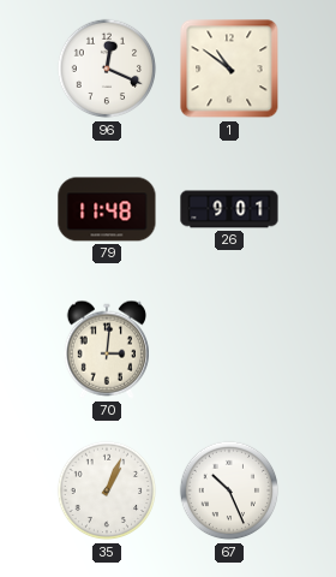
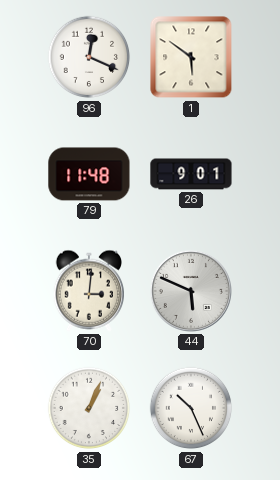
1: 10:51 -> 5:51
44: none -> 5:49
